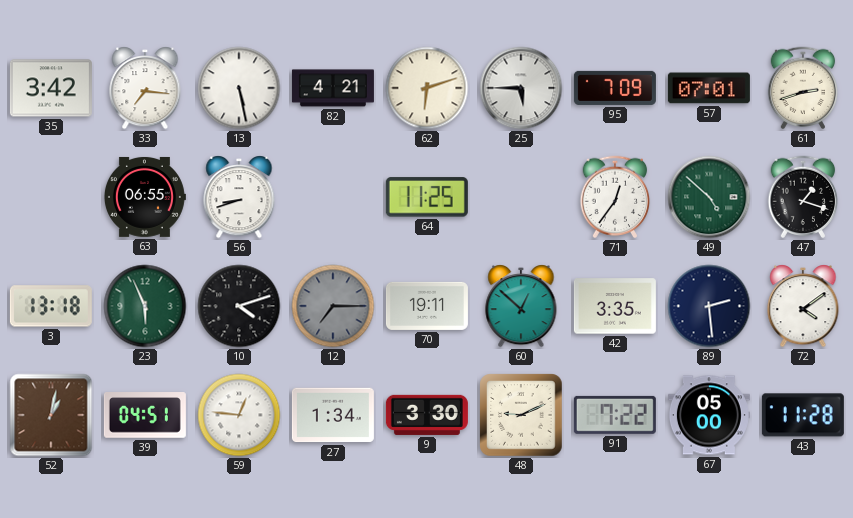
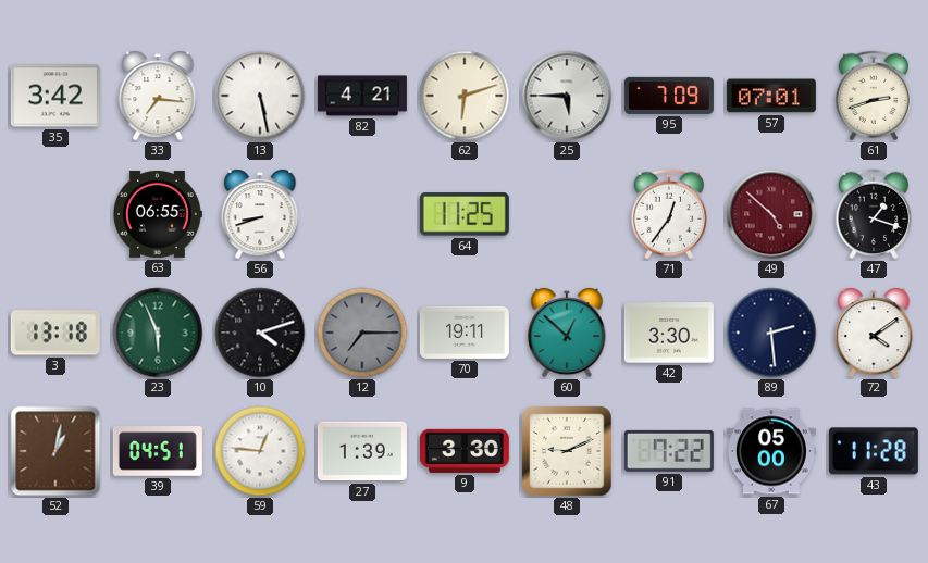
49 dial: green -> burgundy
42: 3:35 -> 3:30
27: 1:34 -> 1:39
